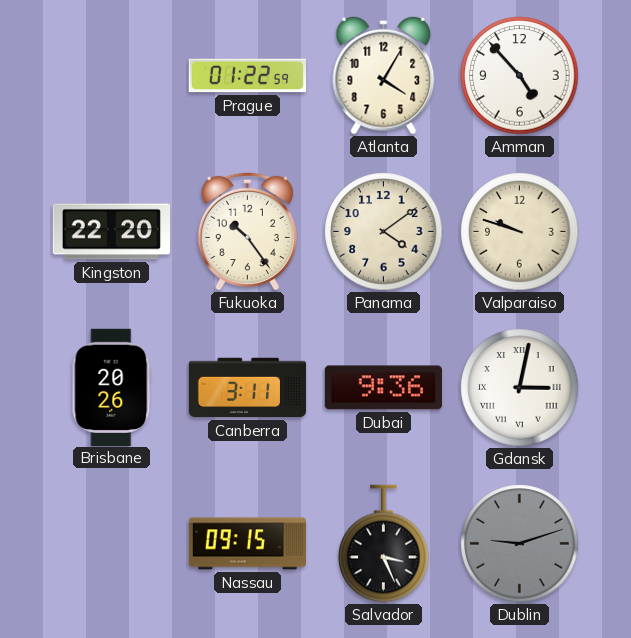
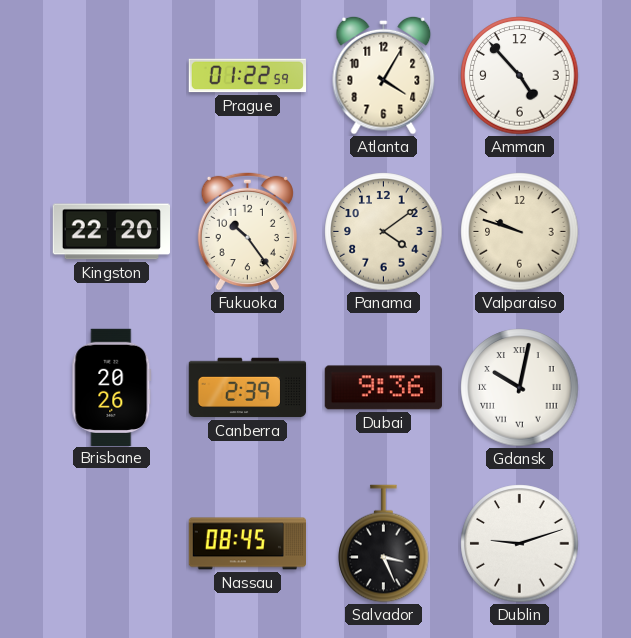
Canberra: 3:11 -> 2:39
Gdansk: 3:02 -> 10:02
Nassau: 09:15 -> 08:45
Dublin dial: grey -> white
